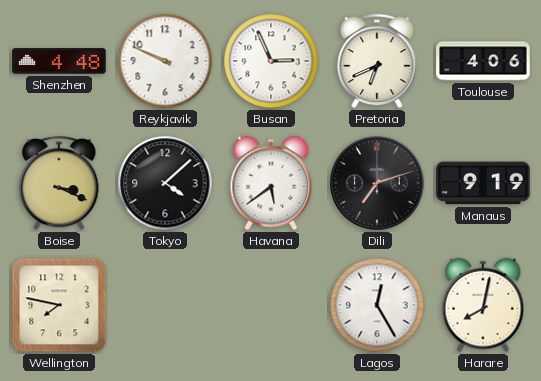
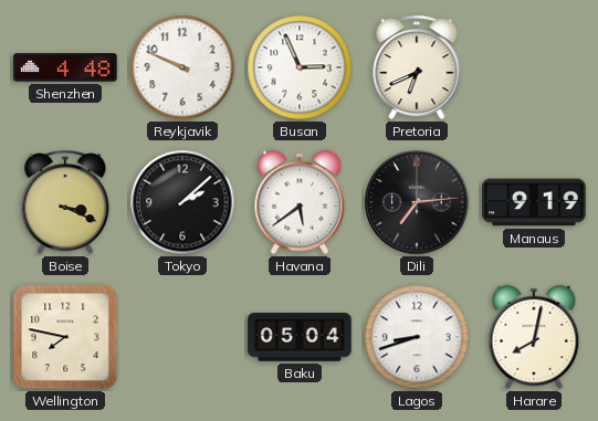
Toulouse: 4:06 -> none
Tokyo: 4:08 -> 2:08
Dili: 7:12 -> 7:14
Baku: none -> 05:04
Lagos: 12:25 -> 8:42
